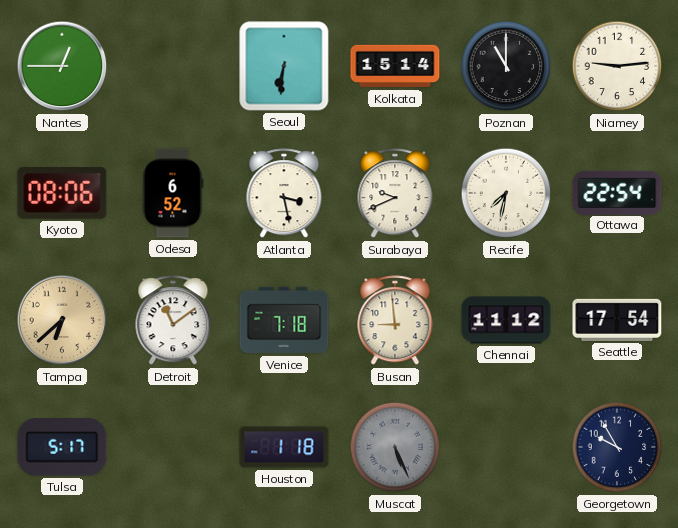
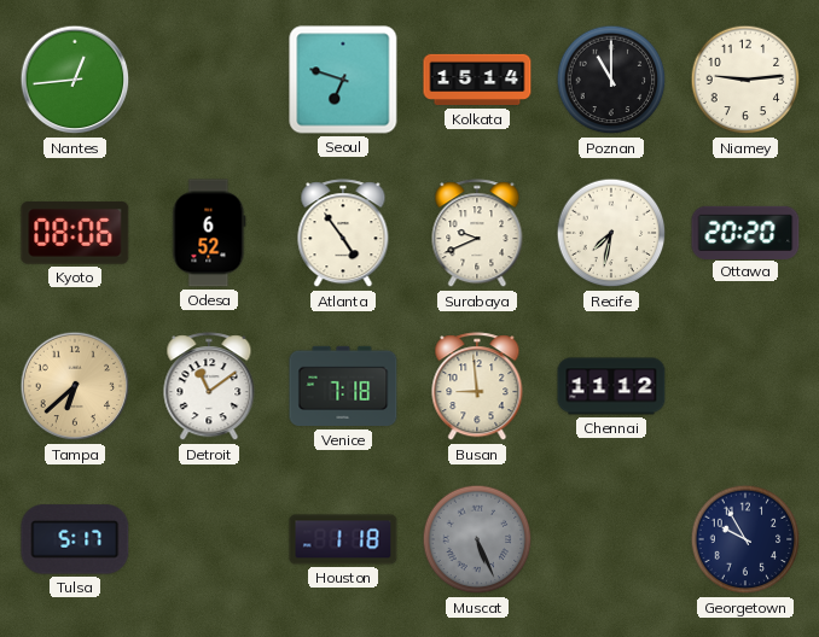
Nantes: 12:45 -> 12:44
Seoul: 6:31 -> 6:48
Atlanta: 3:28 -> 4:54
Ottawa: 22:54 -> 20:20
Seattle: 17:54 -> none
